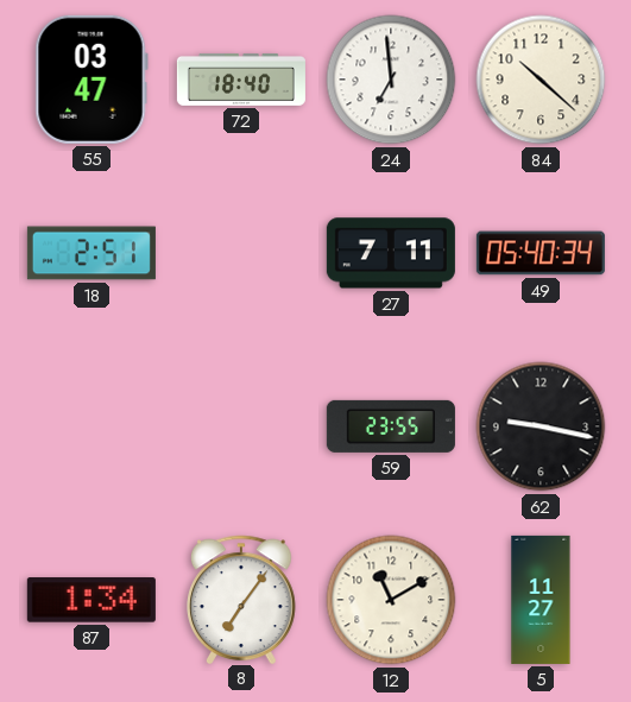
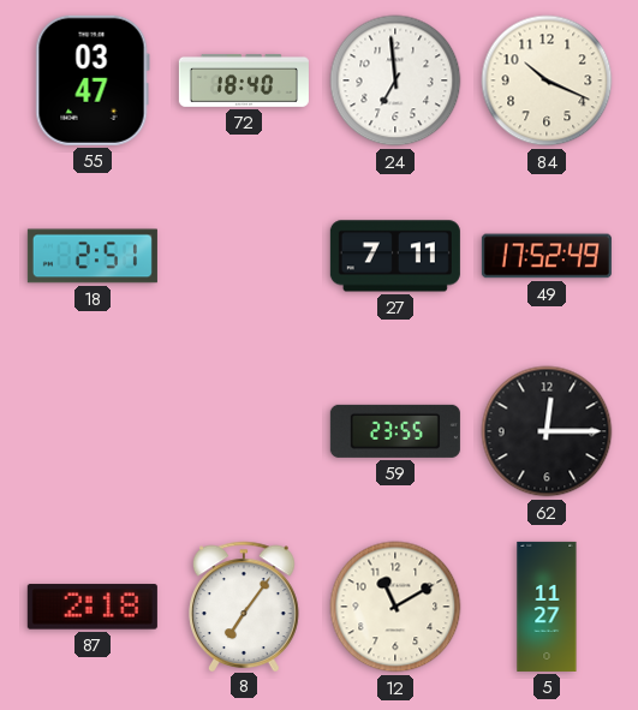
84: 10:22 -> 10:19
49: 05:40 -> 17:52
62: 9:17 -> 12:15
87: 1:34 -> 2:18
